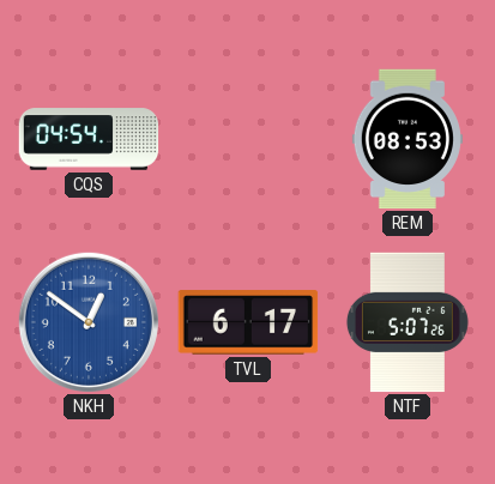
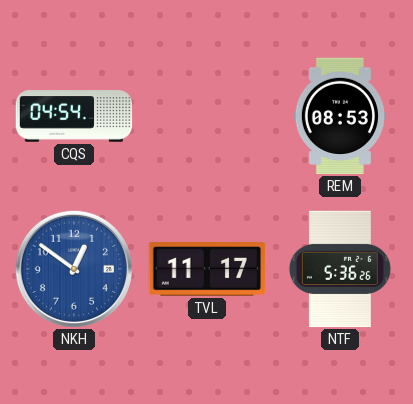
TVL: 6:17 -> 11:17
NTF: 5:07 -> 5:36
